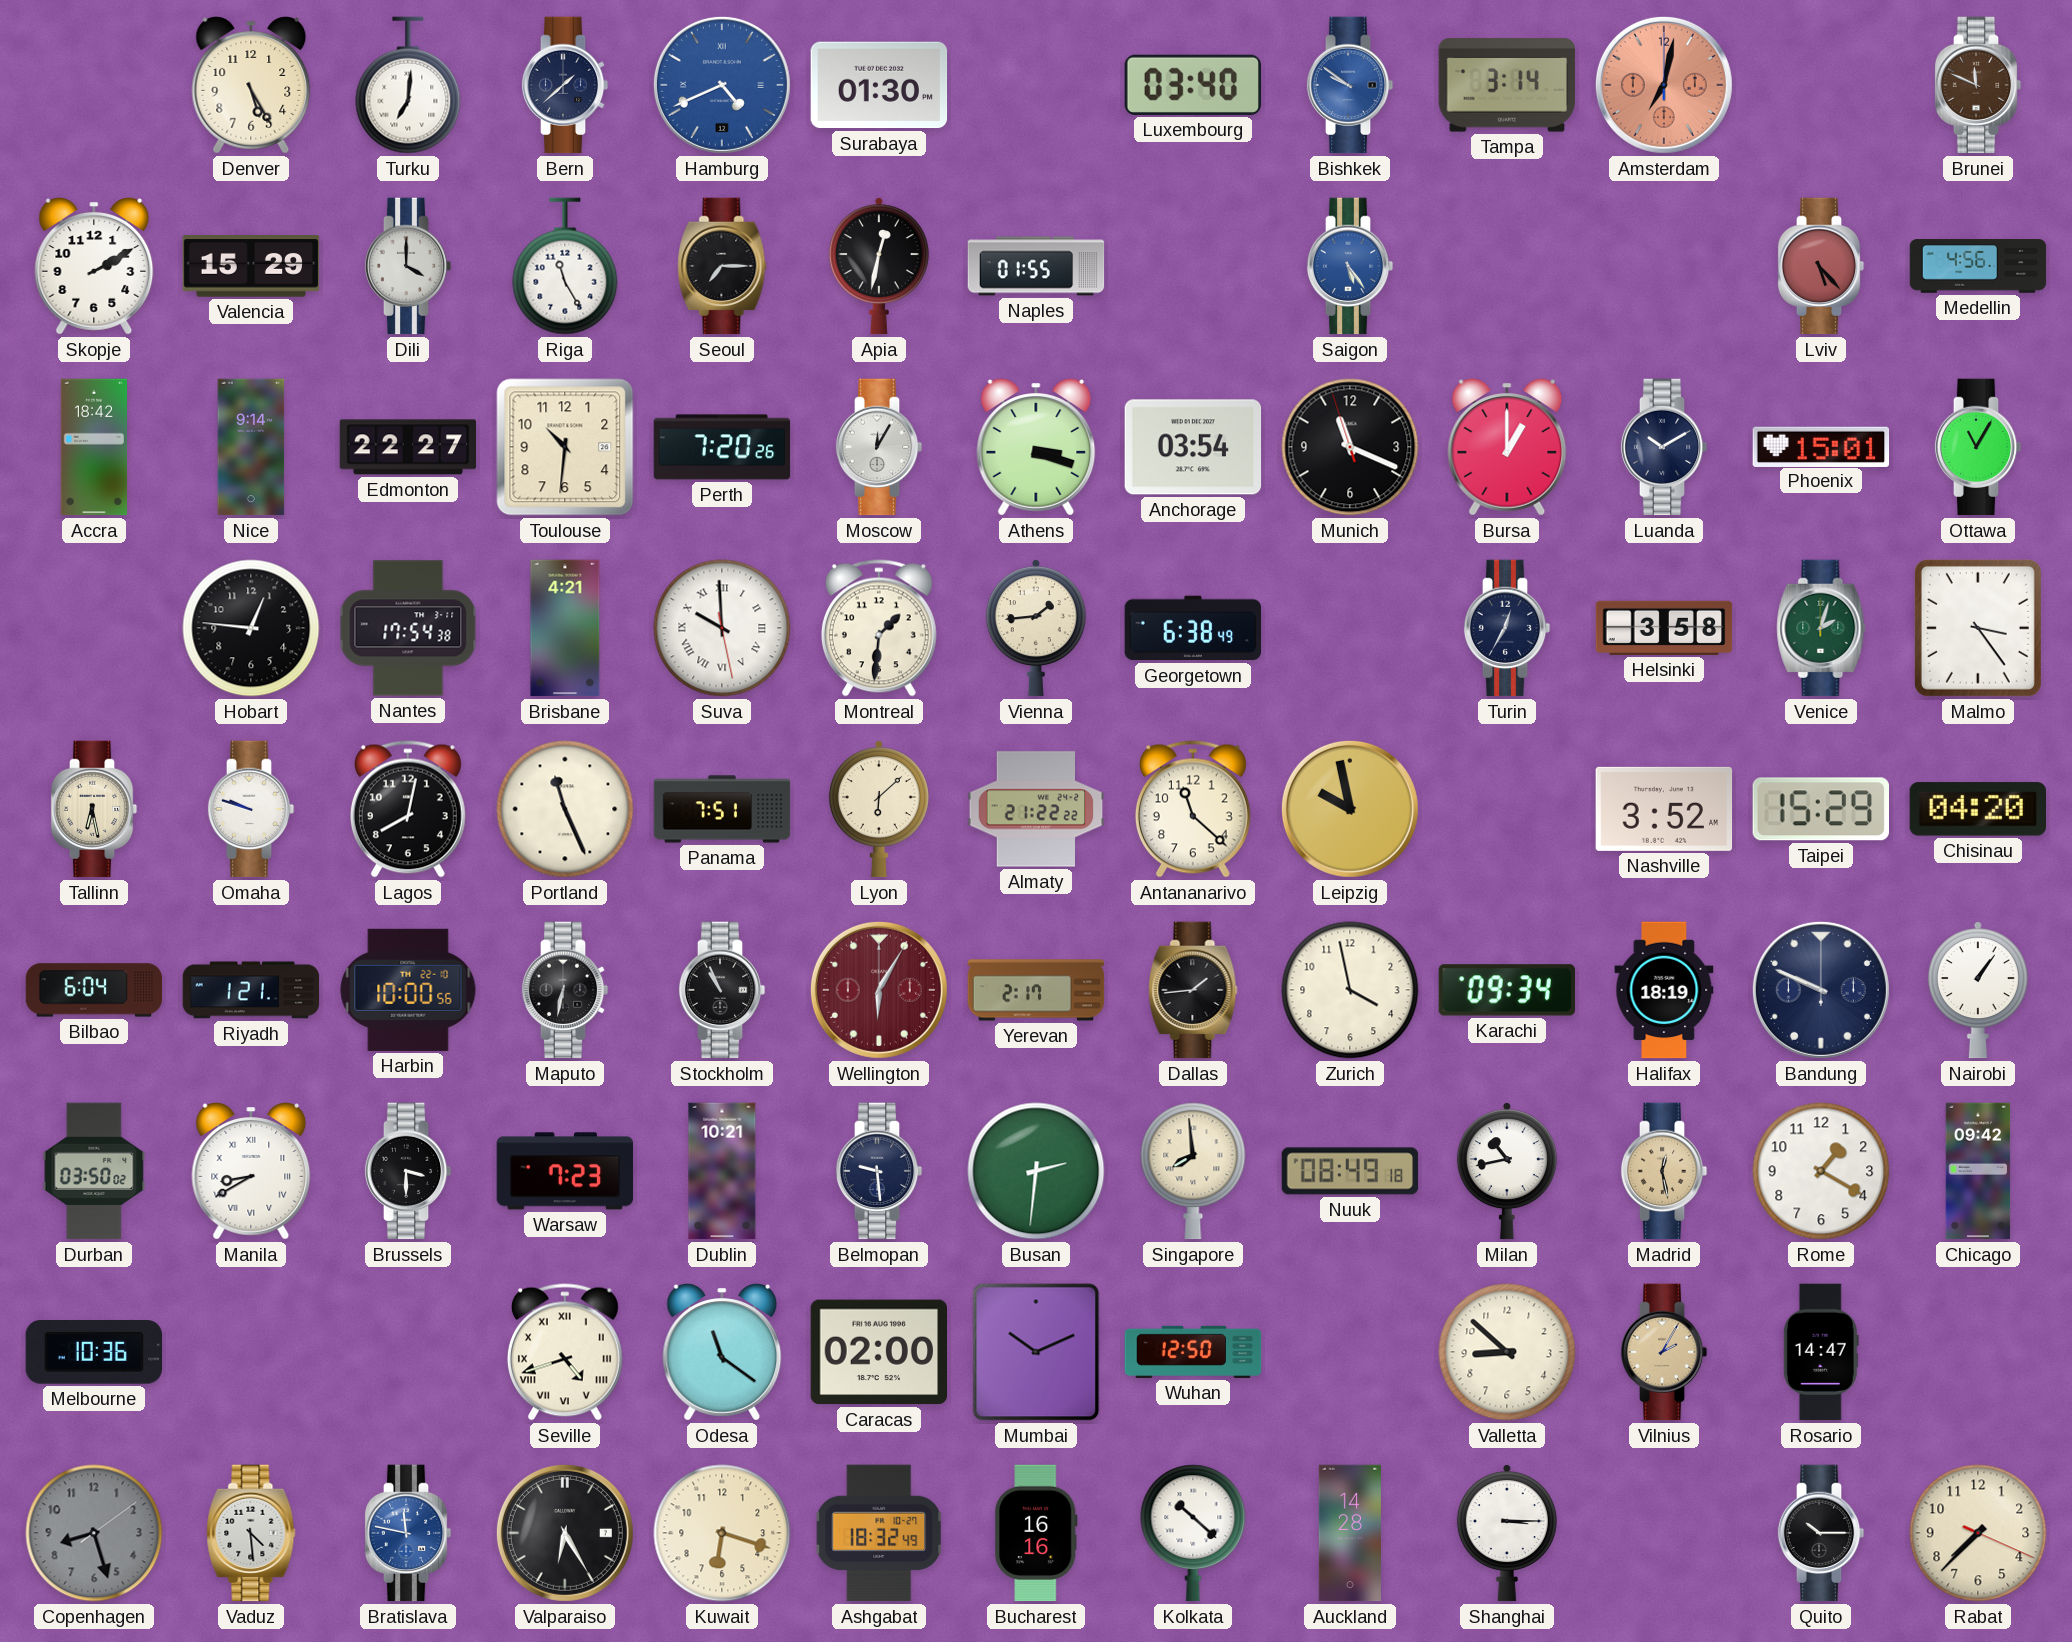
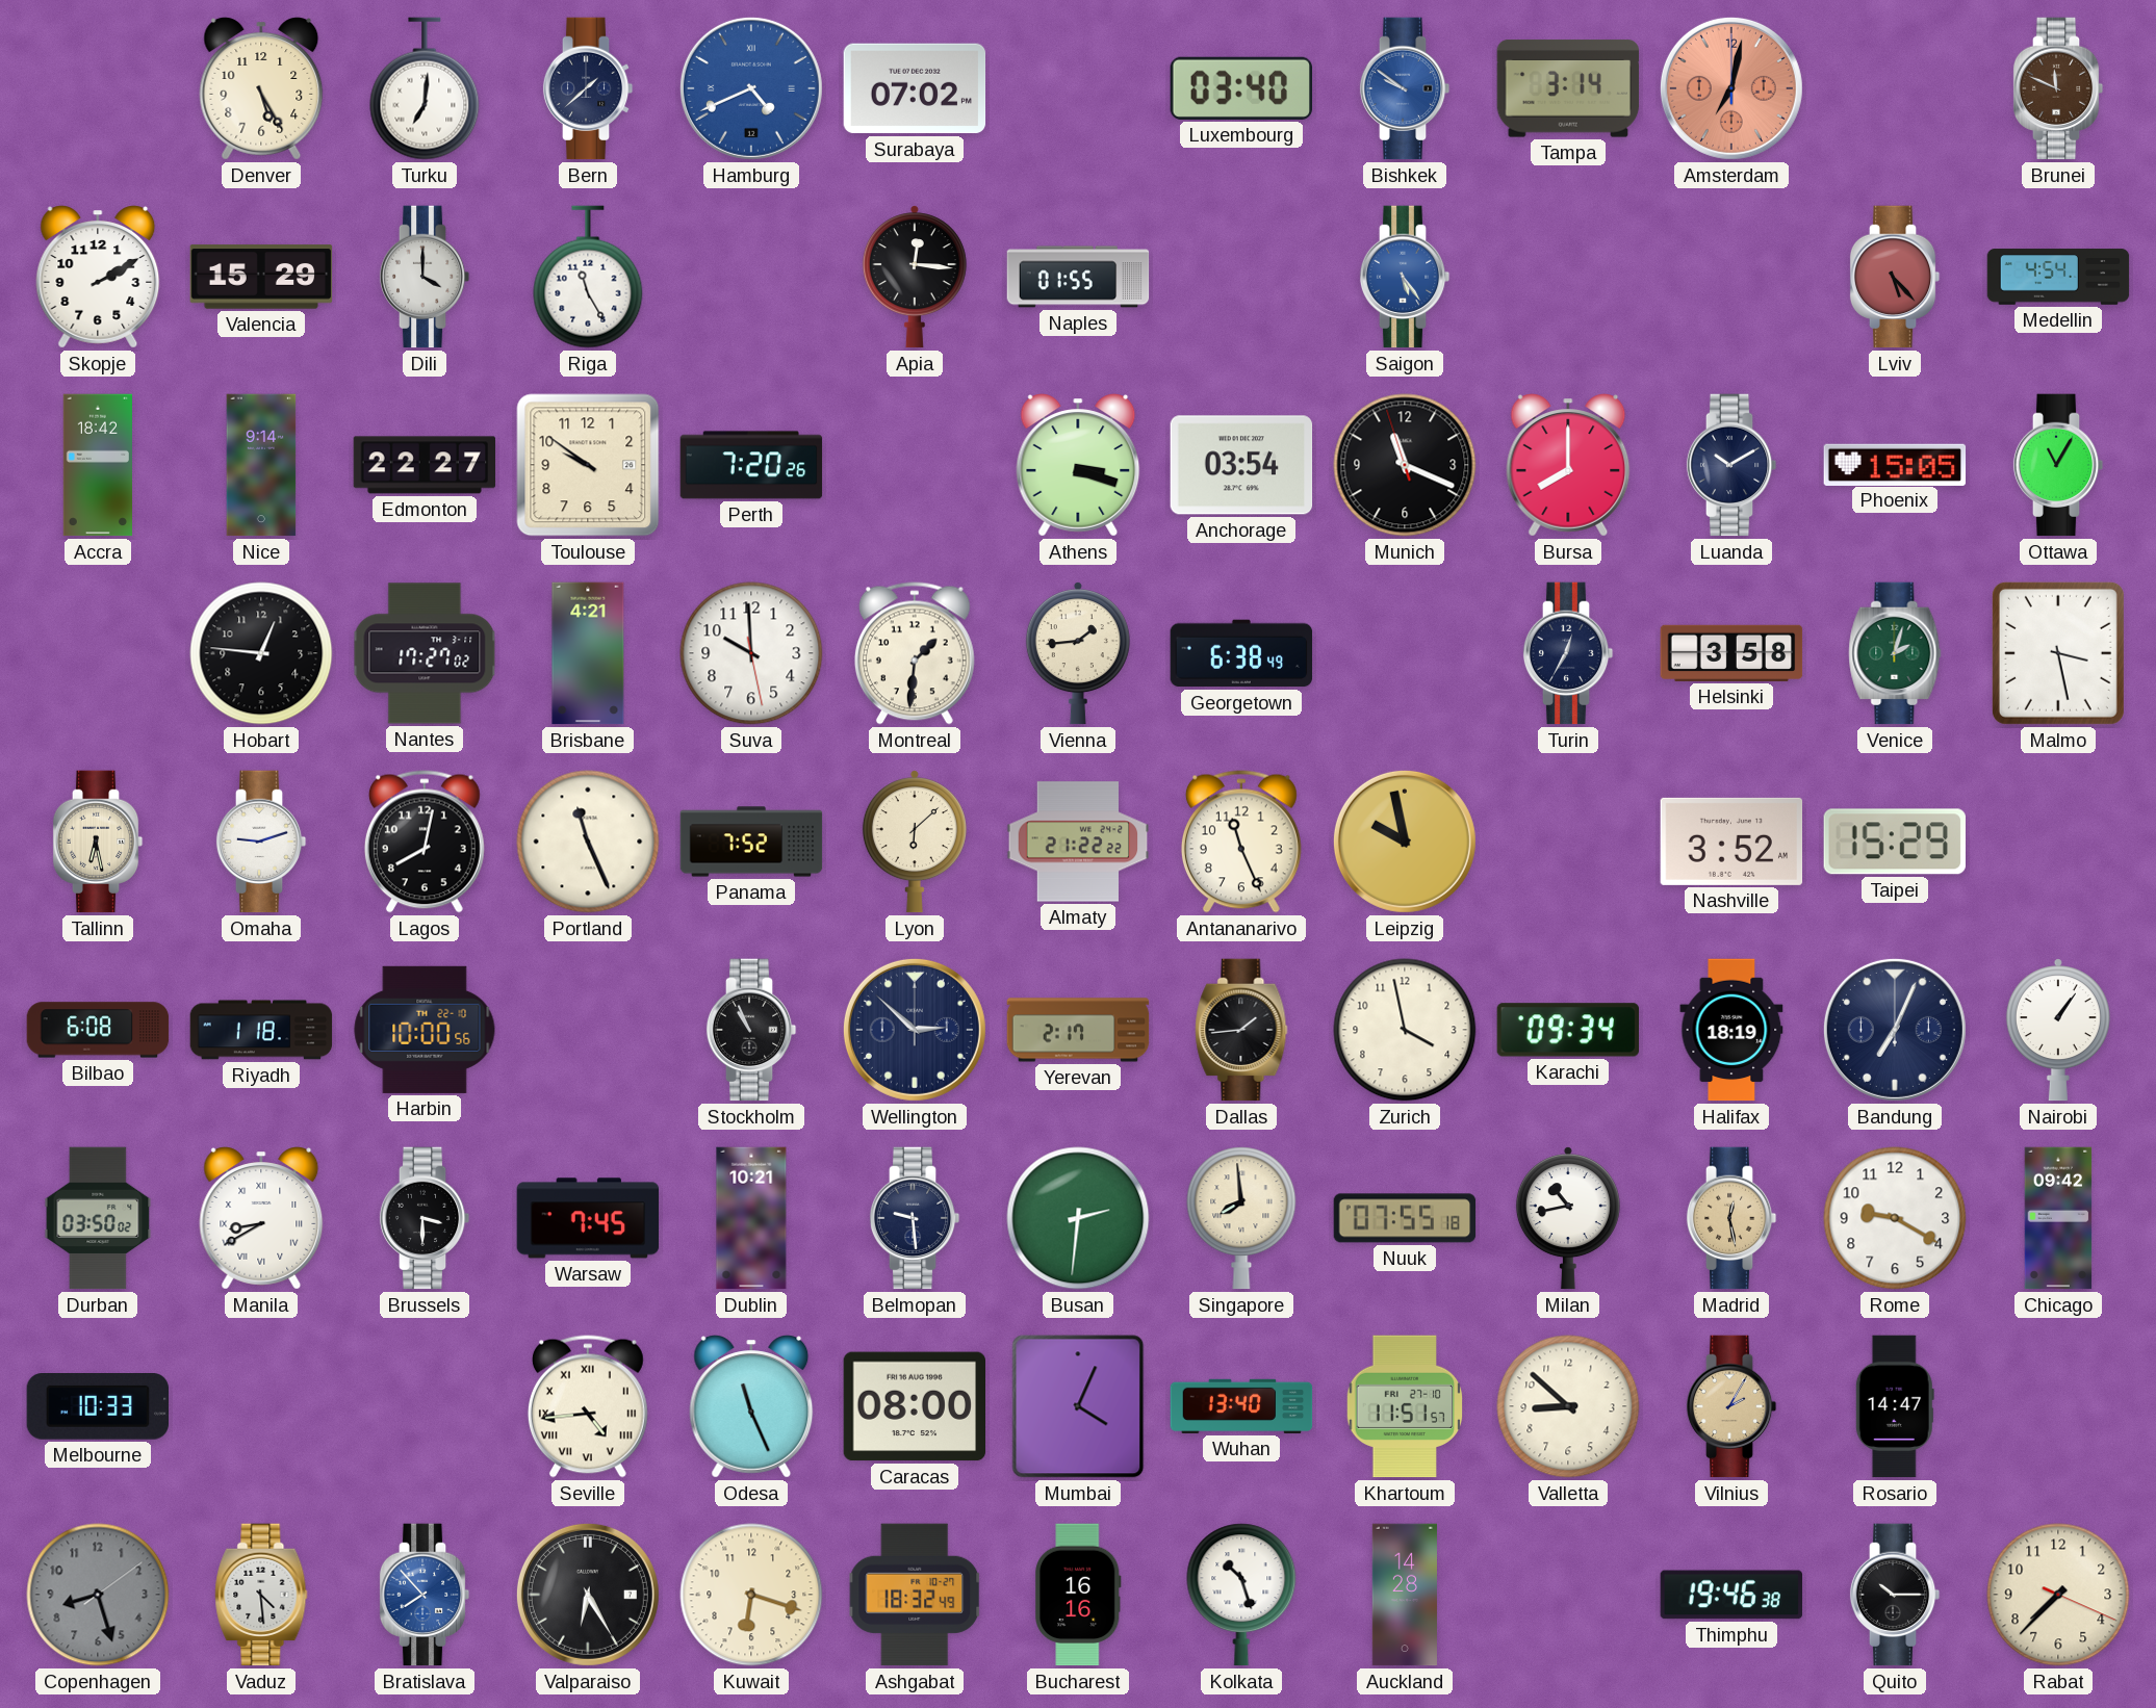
Surabaya: 01:30 -> 07:02
Seoul: 7:15 -> none
Apia: 12:32 -> 12:16
Medellin: 4:56 -> 4:54
Toulouse: 10:31 -> 9:51
Moscow: 12:05 -> none
Bursa: 1:00 -> 8:00
Phoenix: 15:01 -> 15:05
Nantes: 17:54 -> 17:27
Suva numerals: Roman -> Arabic
Malmo: 3:24 -> 3:28
Omaha: 9:48 -> 9:12
Panama: 7:51 -> 7:52
Antananarivo: 11:22 -> 11:26
Chisinau: 04:20 -> none
Bilbao: 6:04 -> 6:08
Riyadh: 1:21 -> 1:18
Maputo: 6:32 -> none
Wellington: 6:05 -> 2:52
Wellington dial: burgundy -> navy
Bandung: 9:49 -> 7:04
Warsaw: 7:23 -> 7:45
Nuuk: 08:49 -> 07:55
Rome: 1:20 -> 9:20
Melbourne: 10:36 -> 10:33
Seville: 4:42 -> 4:44
Odesa: 11:21 -> 11:26
Caracas: 02:00 -> 08:00
Mumbai: 10:11 -> 4:04
Wuhan: 12:50 -> 13:40
Khartoum: none -> 11:51
Bratislava: 11:47 -> 7:53
Kolkata: 10:22 -> 10:27
Shanghai: 3:15 -> none
Thimphu: none -> 19:46
